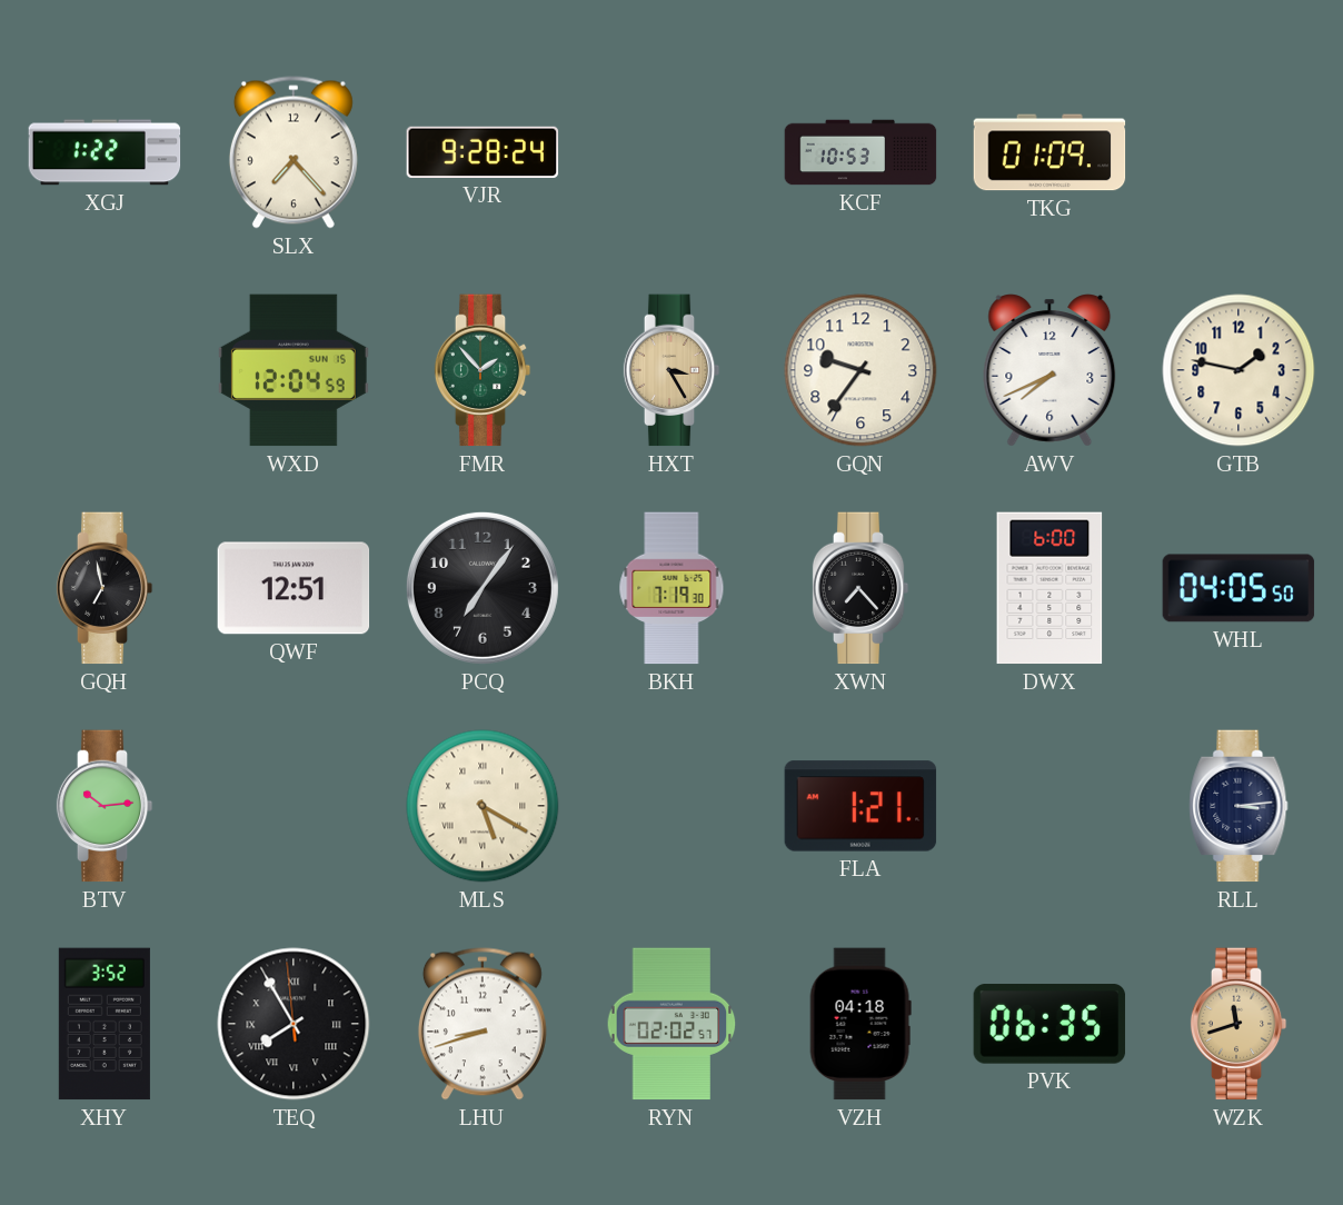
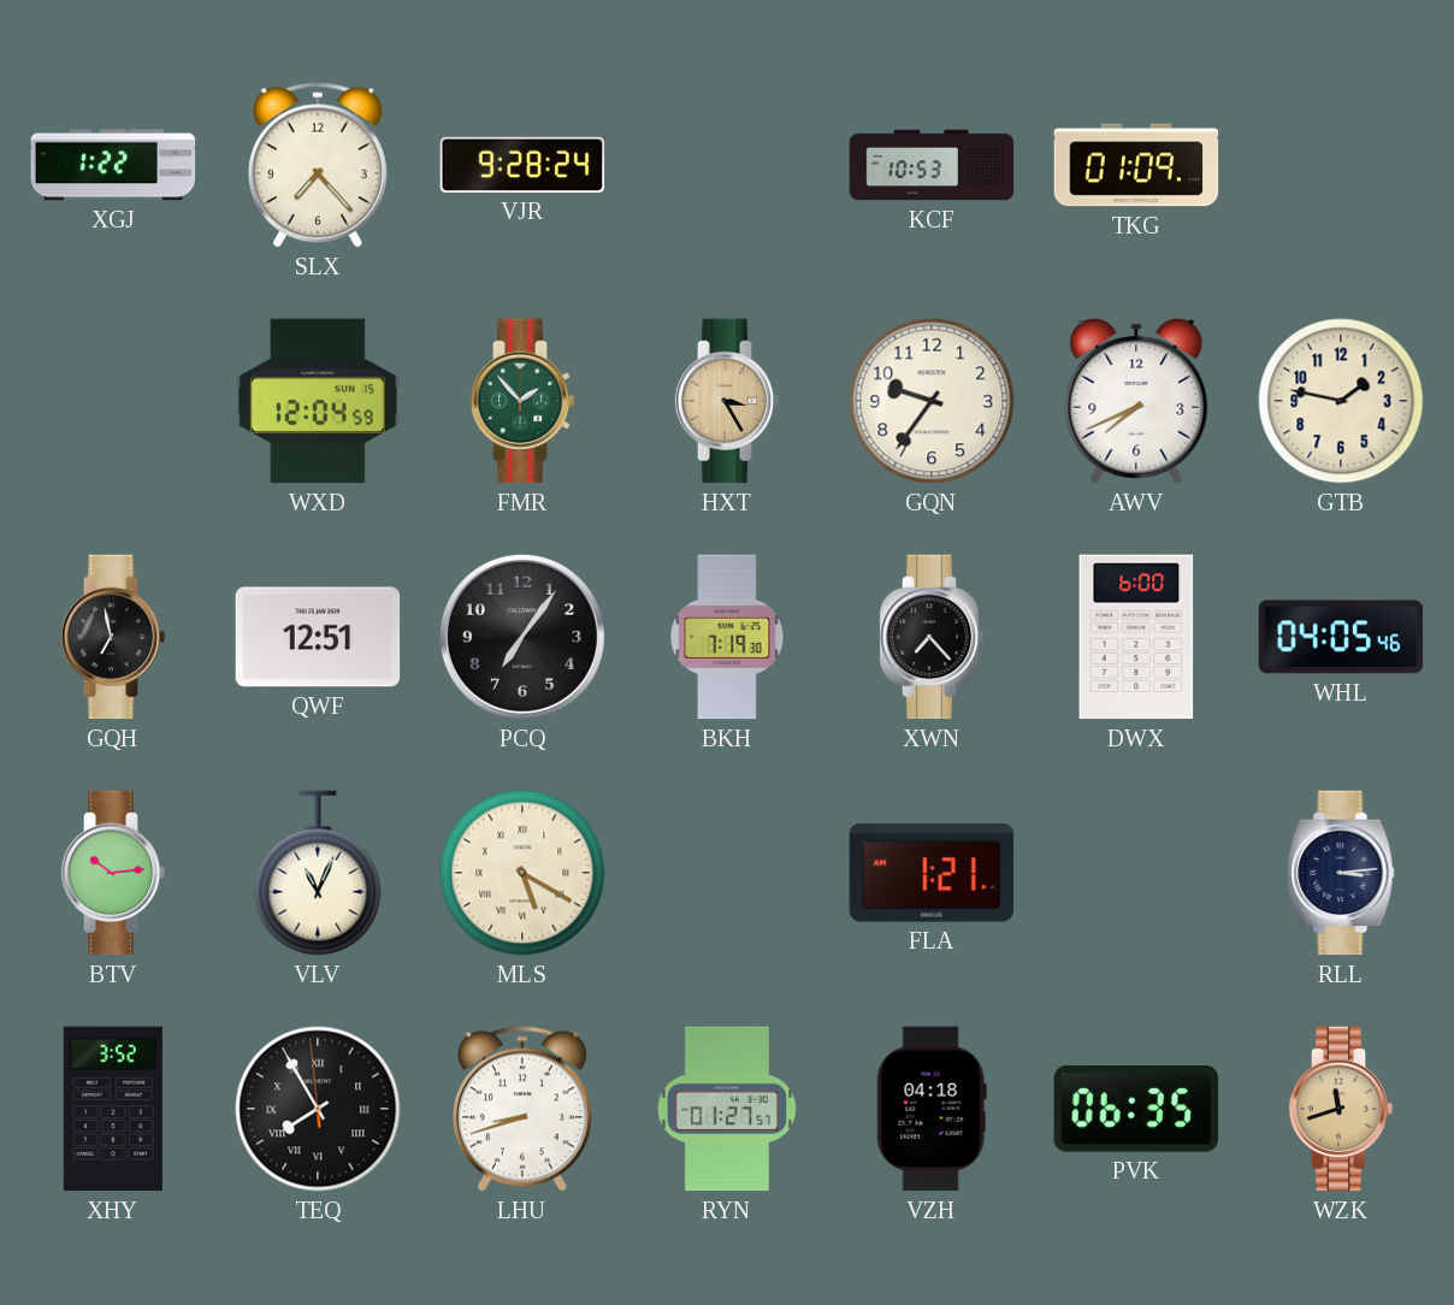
WHL: 04:05:50 -> 04:05:46
VLV: none -> 11:04
RYN: 02:02 -> 01:27
